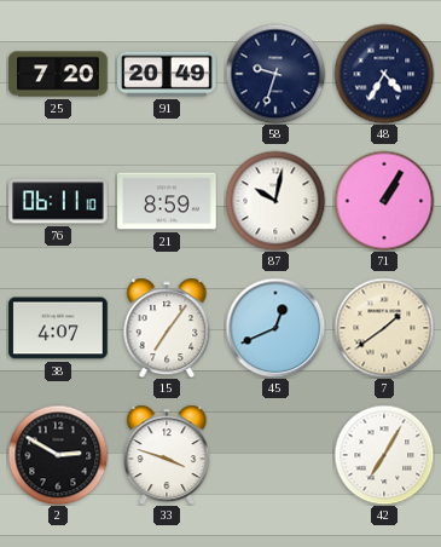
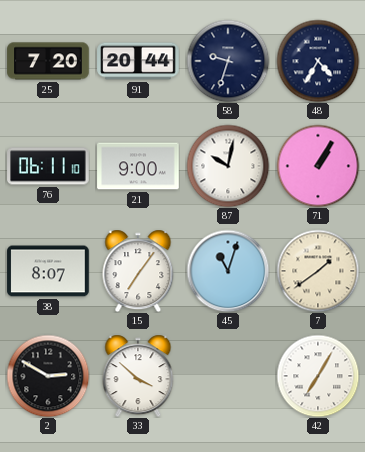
91: 20:49 -> 20:44
21: 8:59 -> 9:00
38: 4:07 -> 8:07
45: 12:41 -> 11:03
33: 3:48 -> 3:52
